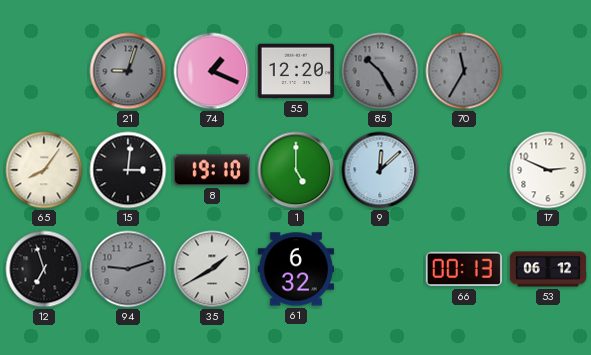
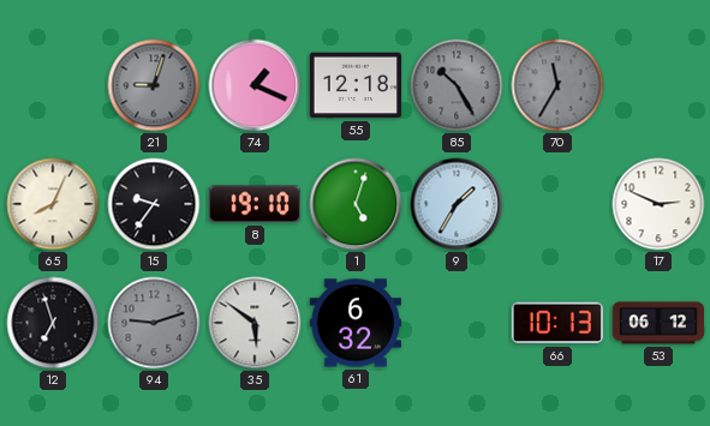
55: 12:20 -> 12:18
65: 8:06 -> 8:04
15: 3:01 -> 9:36
1: 5:00 -> 5:03
9: 12:08 -> 1:35
35: 1:40 -> 5:51
66: 00:13 -> 10:13
